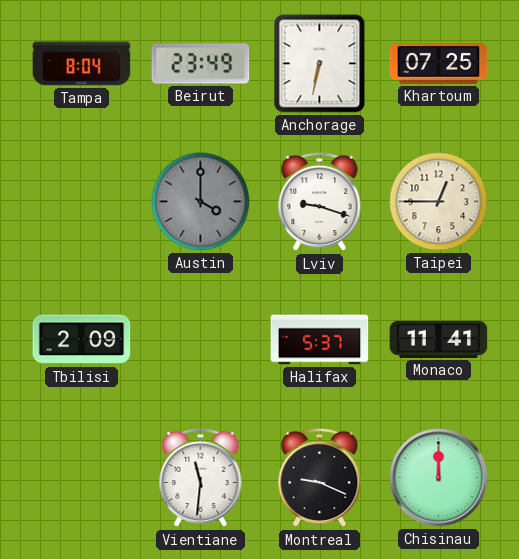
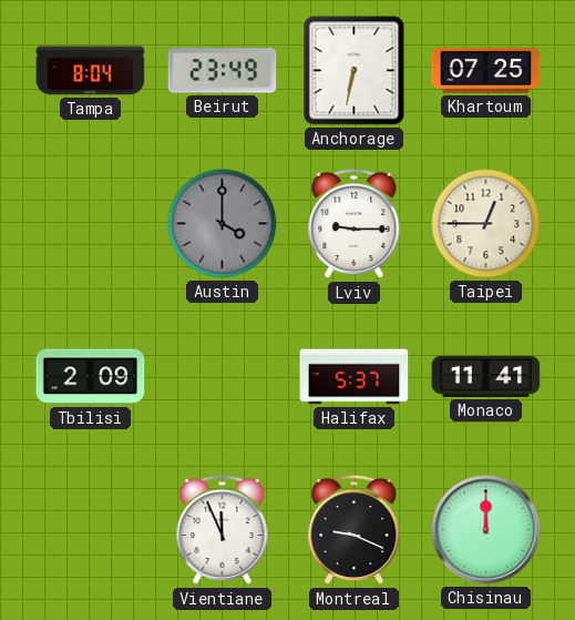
Lviv: 9:18 -> 9:15
Vientiane: 11:31 -> 11:56
